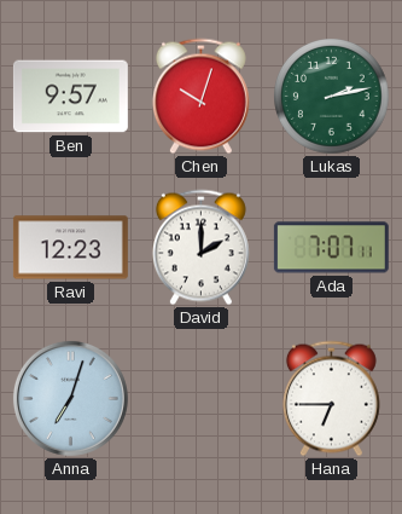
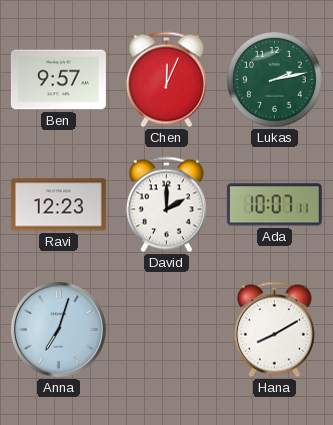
Chen: 10:03 -> 12:04
Ada: 7:07 -> 10:07
Hana: 6:45 -> 8:10
